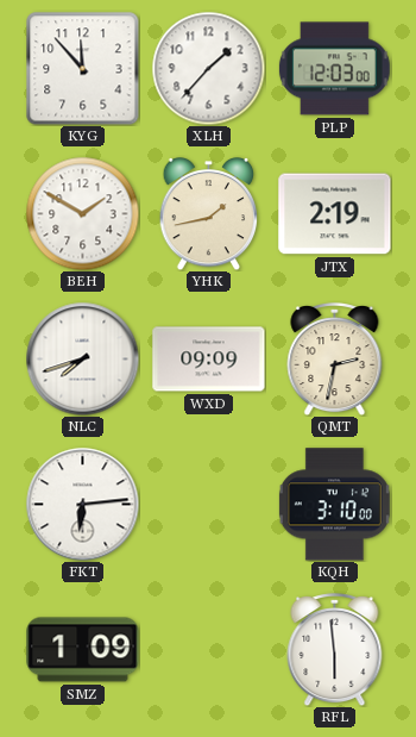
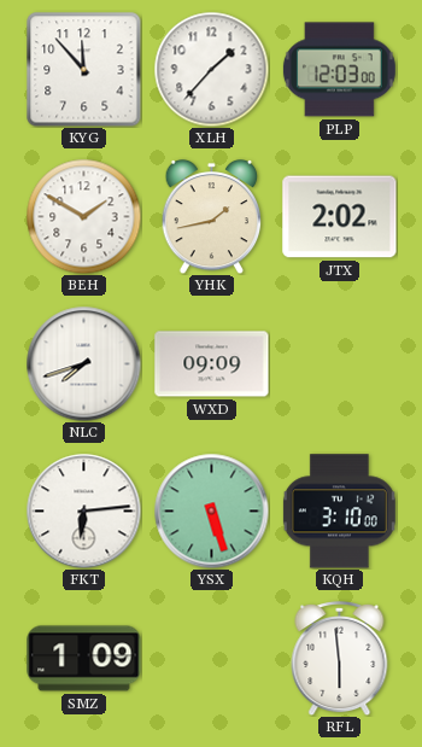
JTX: 2:19 -> 2:02
QMT: 2:32 -> none
YSX: none -> 5:27
